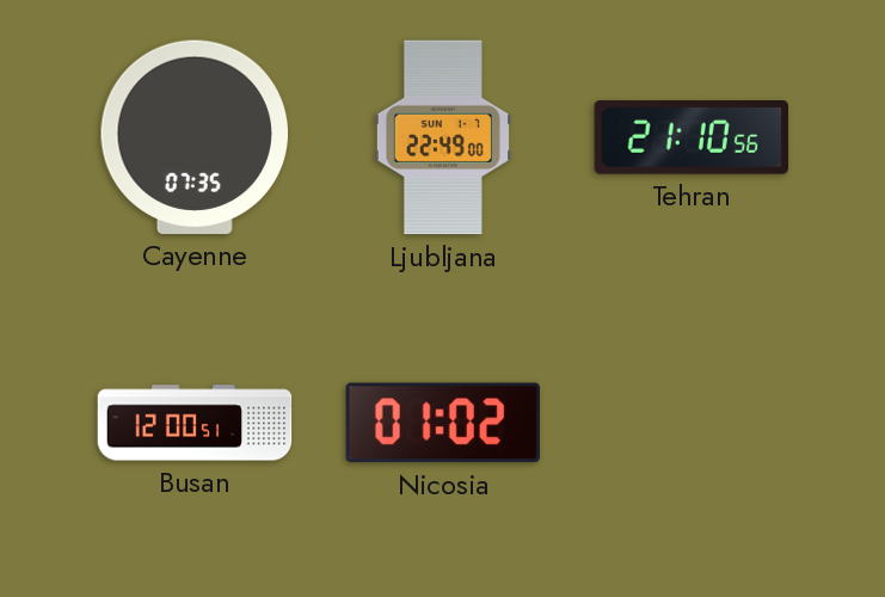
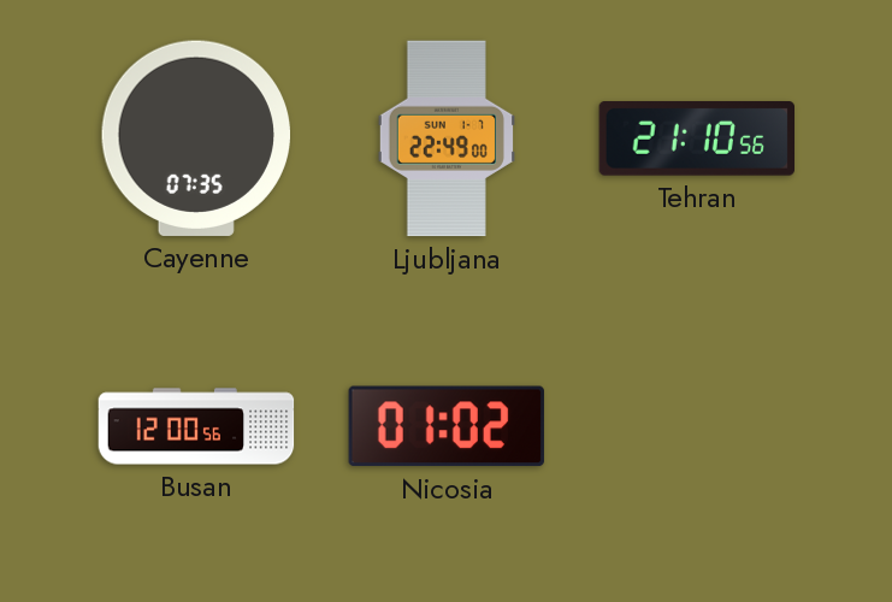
Busan: 12:00:51 -> 12:00:56
